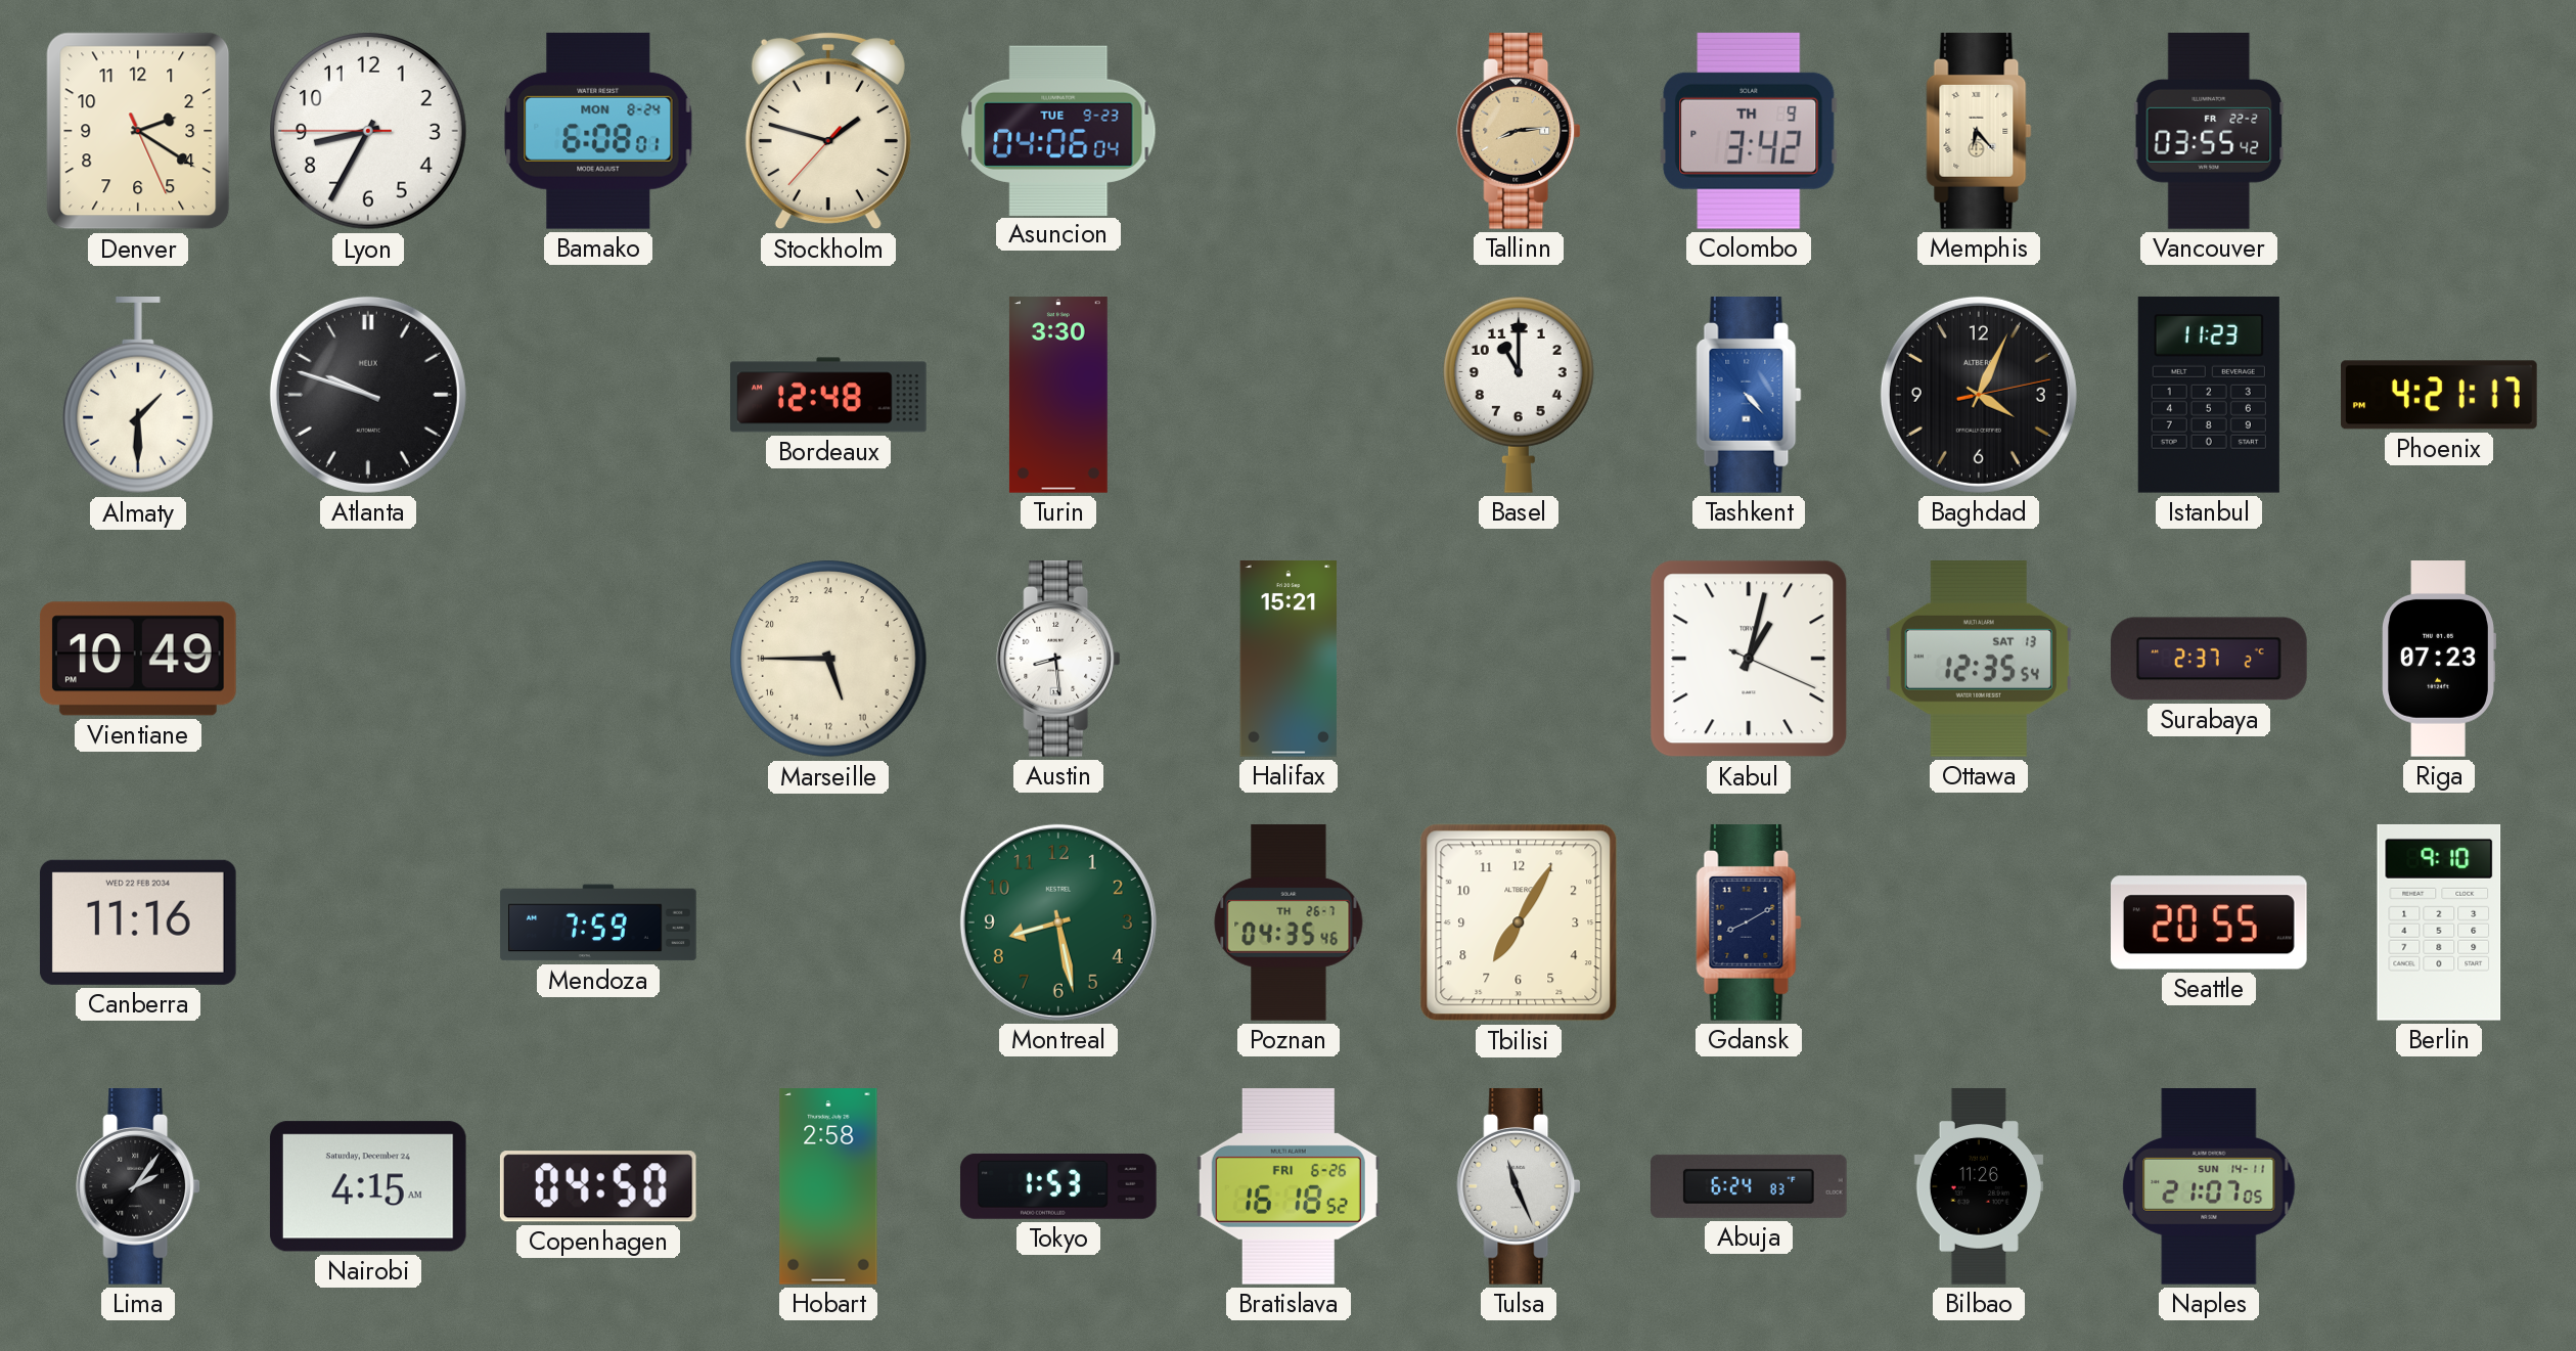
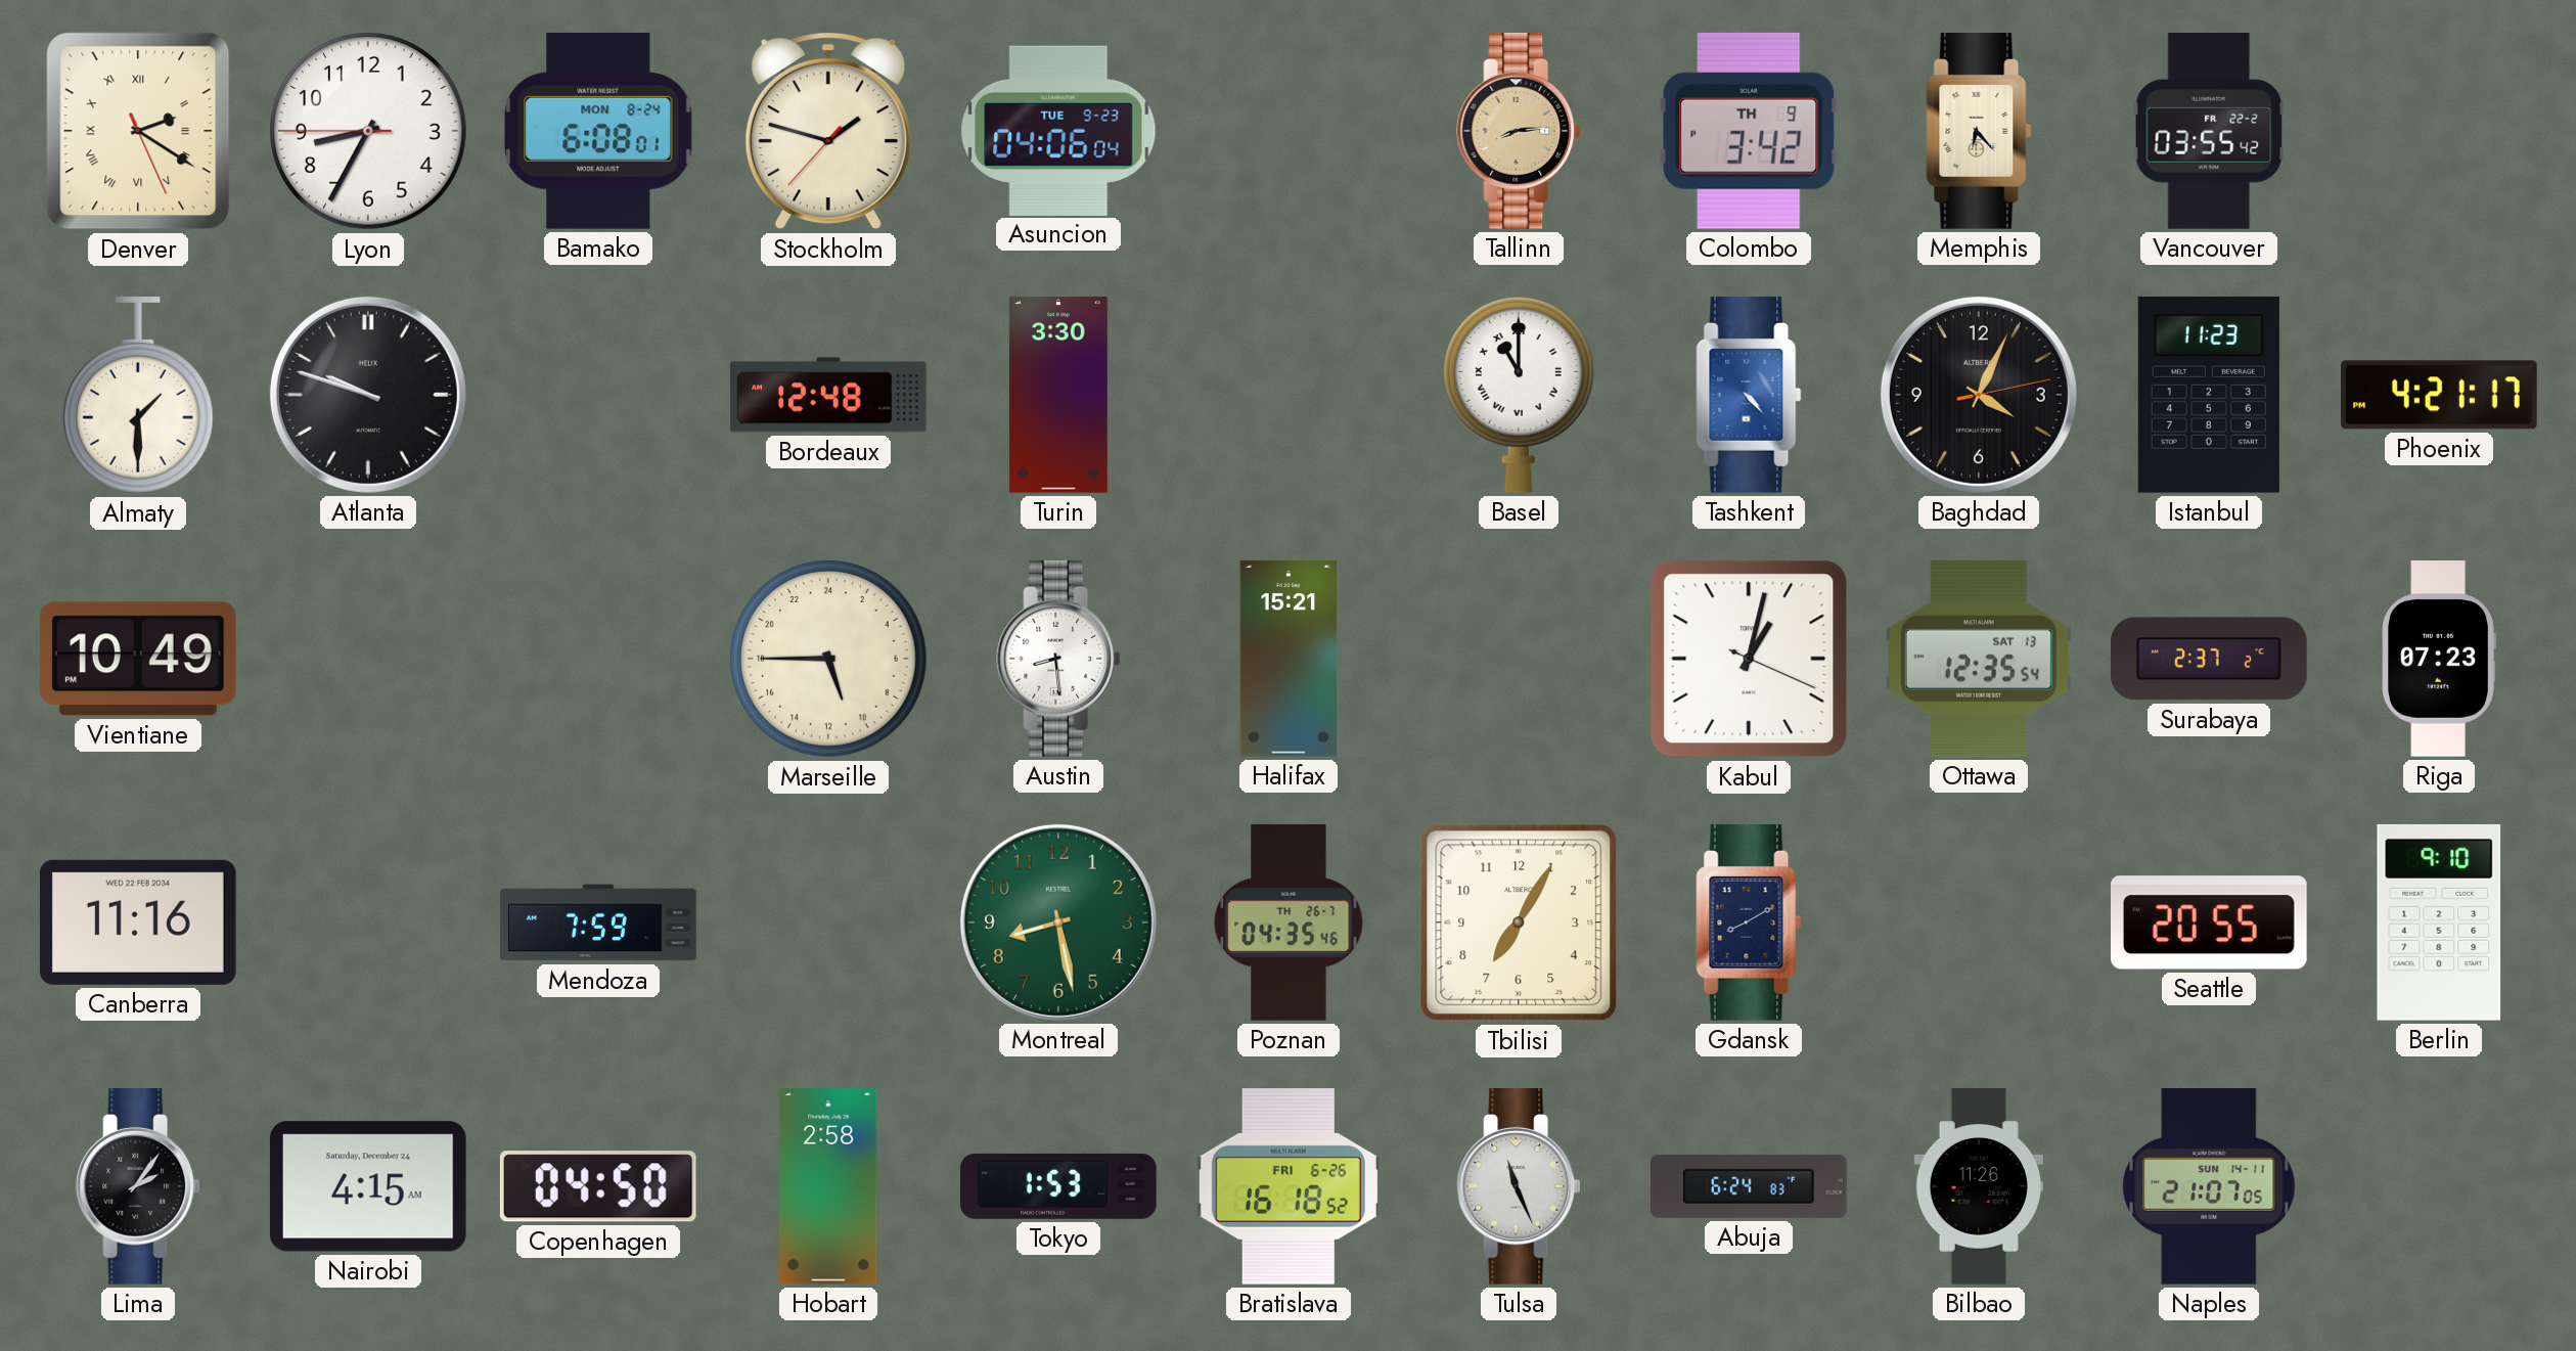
Denver numerals: Arabic -> Roman
Basel numerals: Arabic -> Roman
